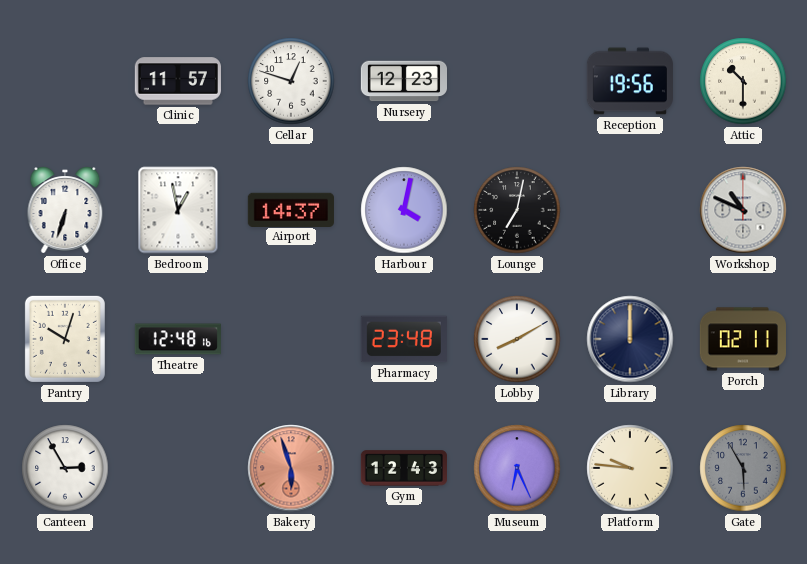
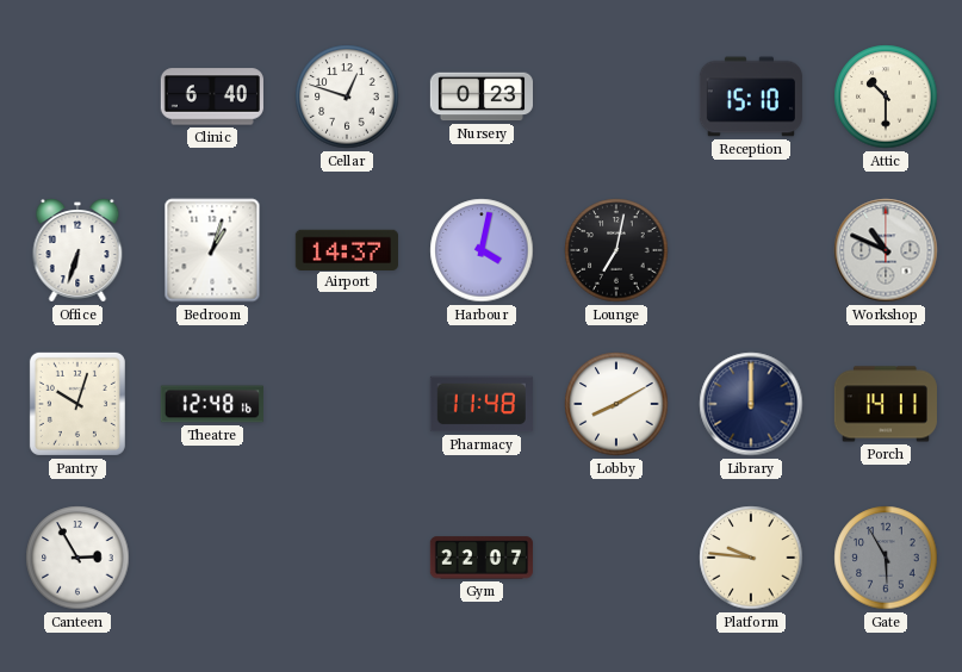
Clinic: 11:57 -> 6:40
Nursery: 12:23 -> 0:23
Reception: 19:56 -> 15:10
Bedroom: 12:58 -> 1:03
Pharmacy: 23:48 -> 11:48
Porch: 02:11 -> 14:11
Bakery: 5:57 -> none
Gym: 12:43 -> 22:07
Museum: 6:26 -> none
